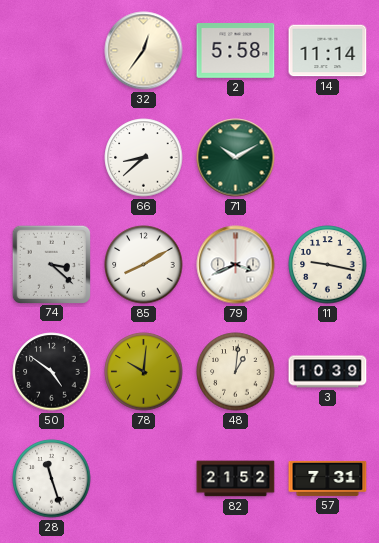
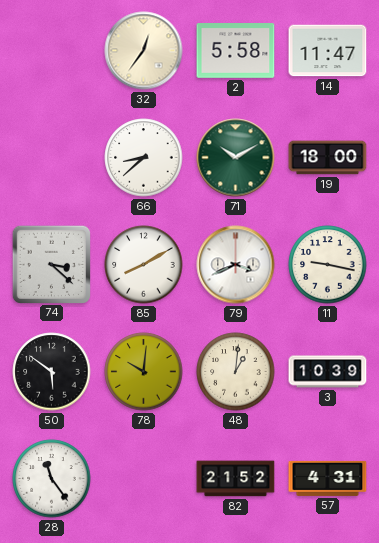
14: 11:14 -> 11:47
19: none -> 18:00
50: 4:51 -> 5:51
28: 11:27 -> 11:24
57: 7:31 -> 4:31
